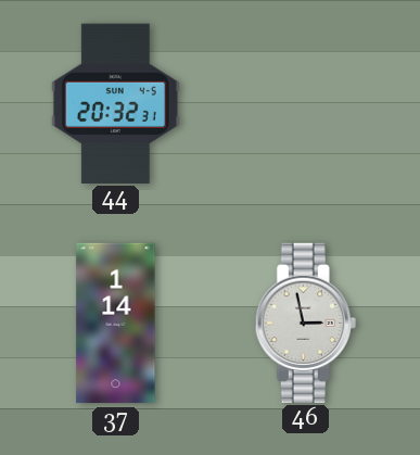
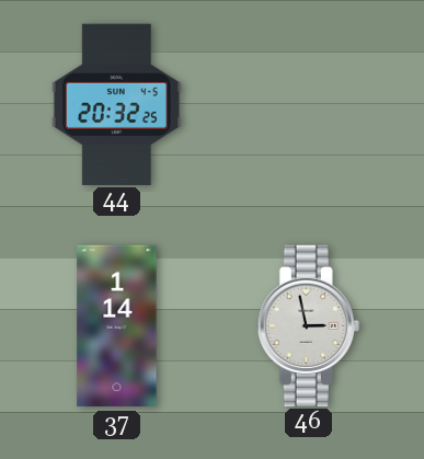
44: 20:32:31 -> 20:32:25
